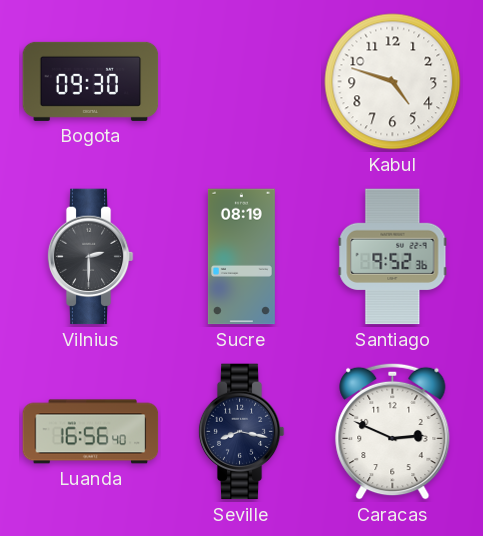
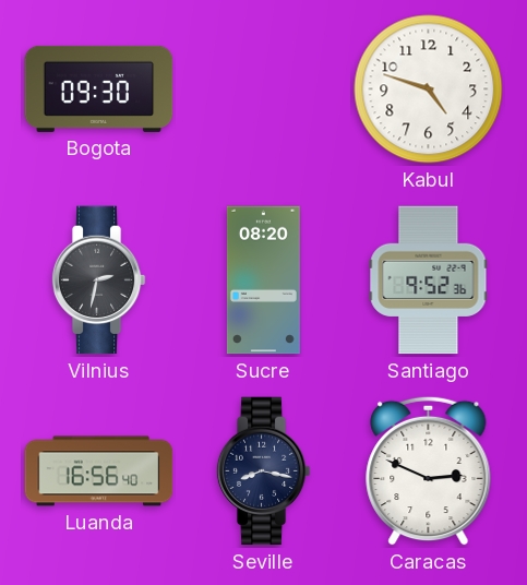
Vilnius: 2:30 -> 2:32
Sucre: 08:19 -> 08:20
